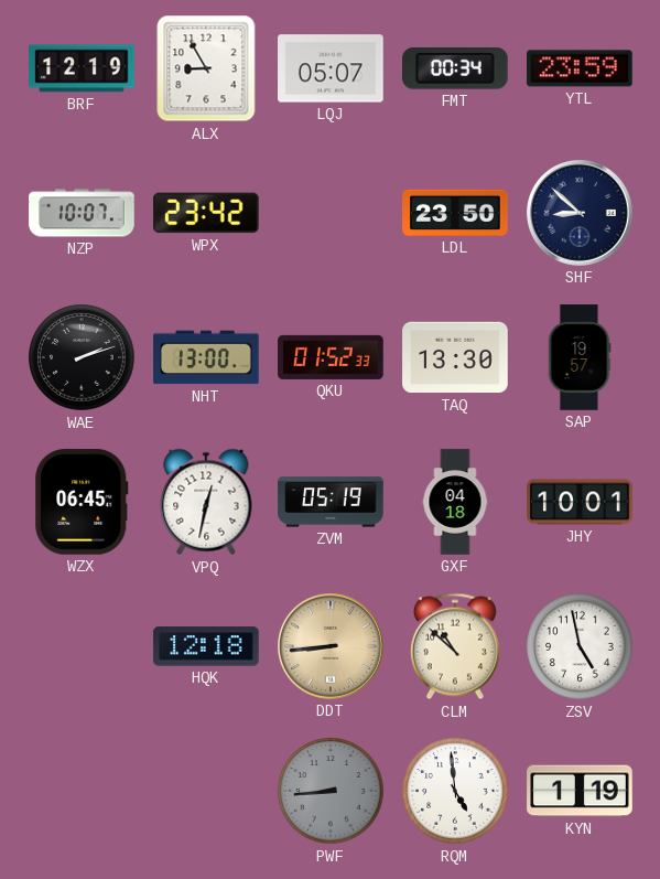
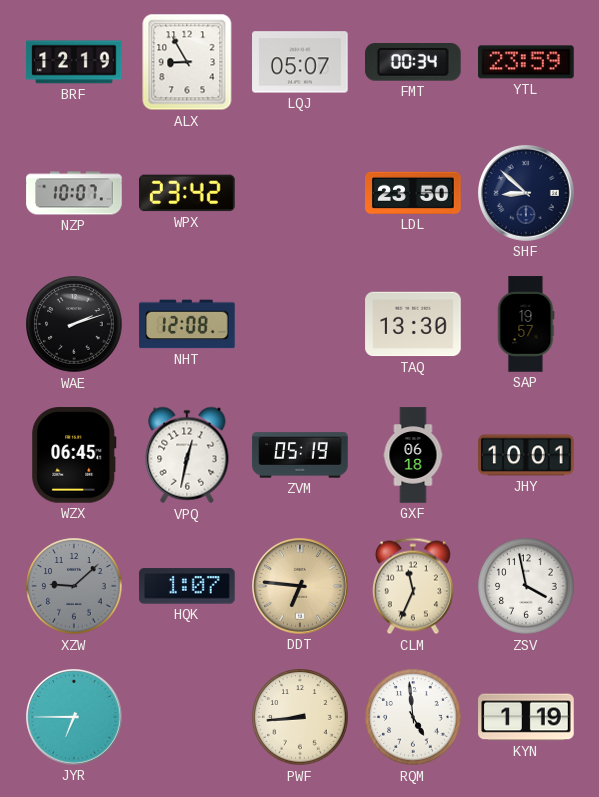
NHT: 13:00 -> 12:08
QKU: 01:52 -> none
GXF: 04:18 -> 06:18
XZW: none -> 9:08
HQK: 12:18 -> 1:07
DDT: 8:44 -> 6:46
CLM: 10:52 -> 11:34
ZSV: 4:58 -> 3:58
JYR: none -> 6:45
PWF dial: grey -> cream
